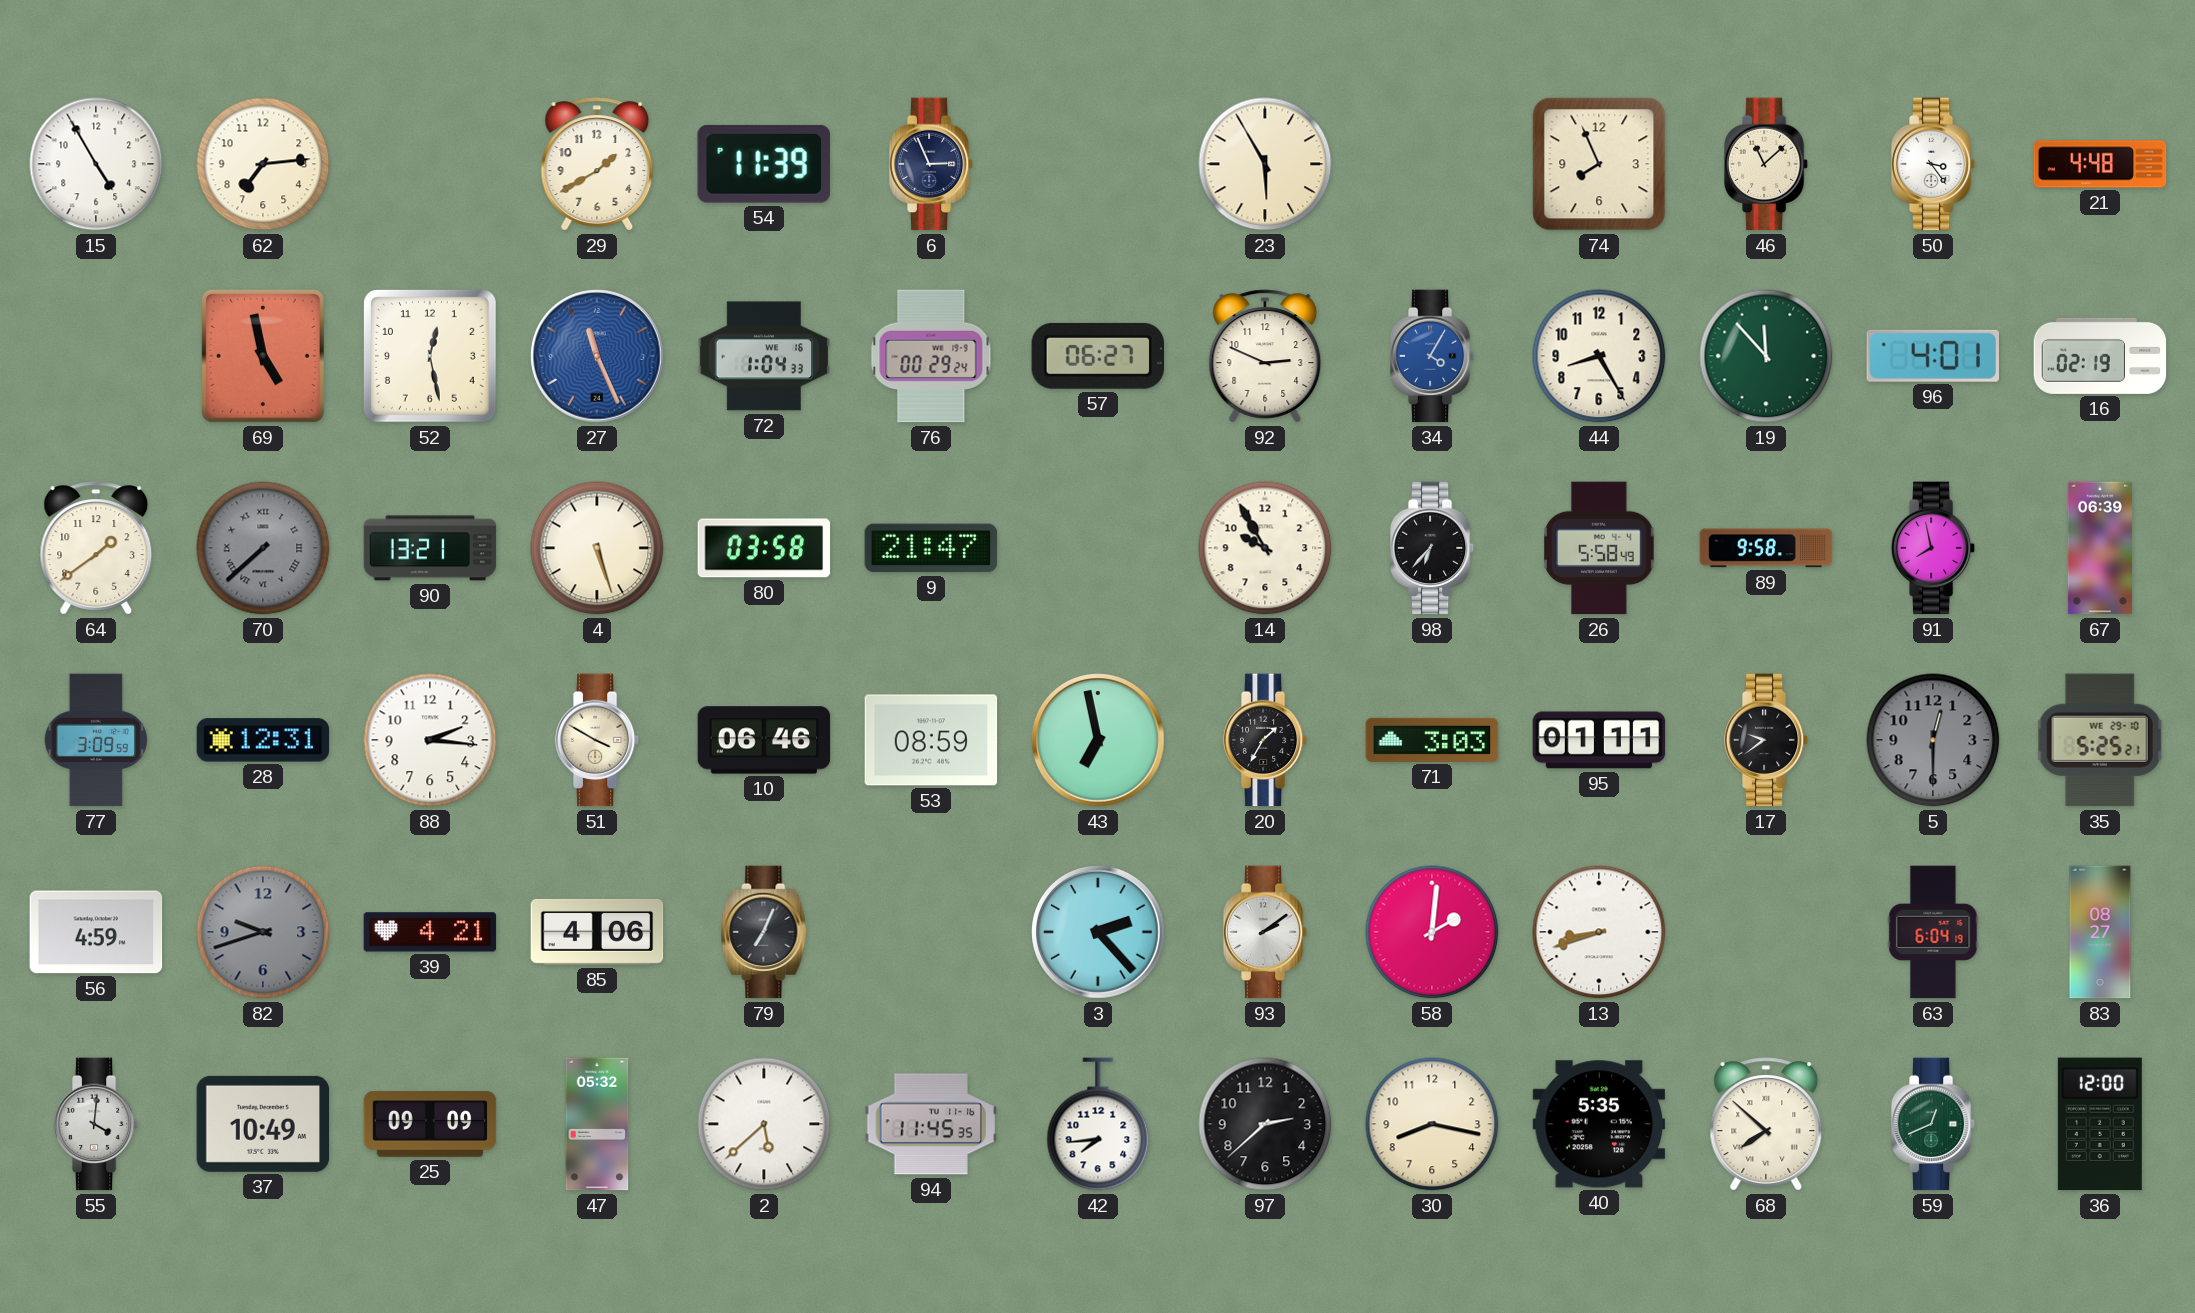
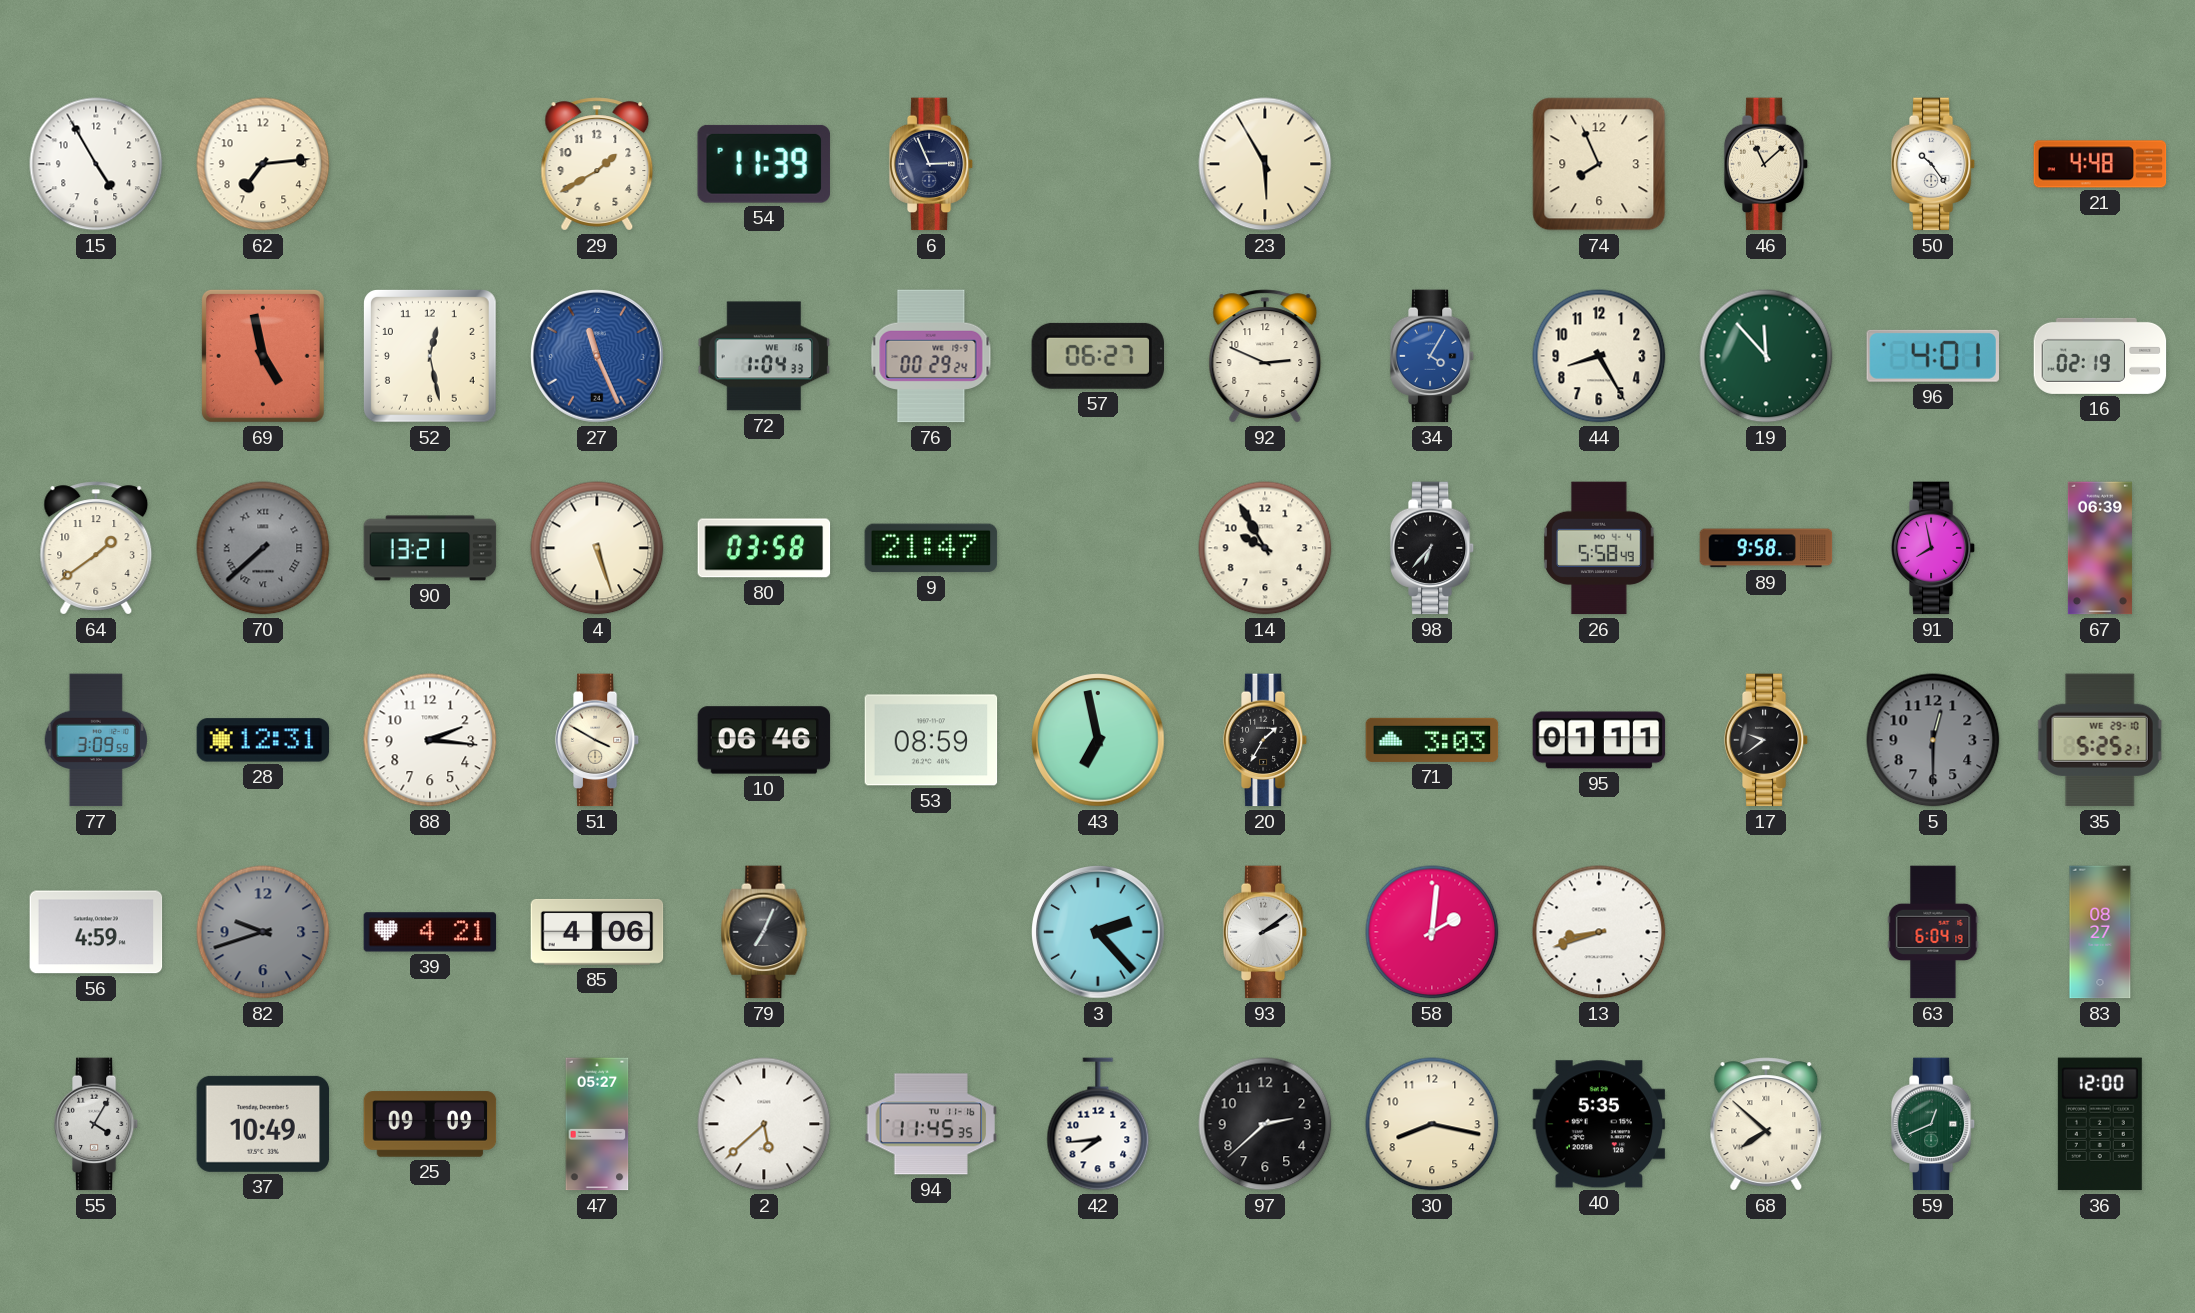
50: 3:24 -> 10:24
55: 4:01 -> 4:05
47: 05:32 -> 05:27
